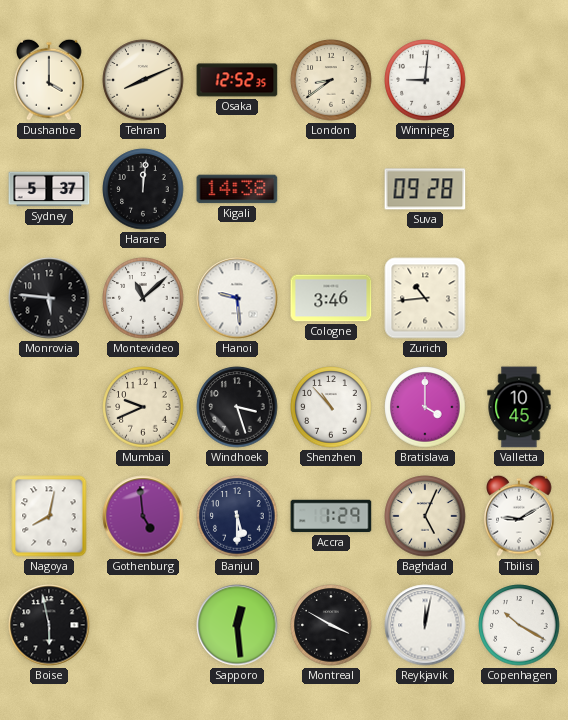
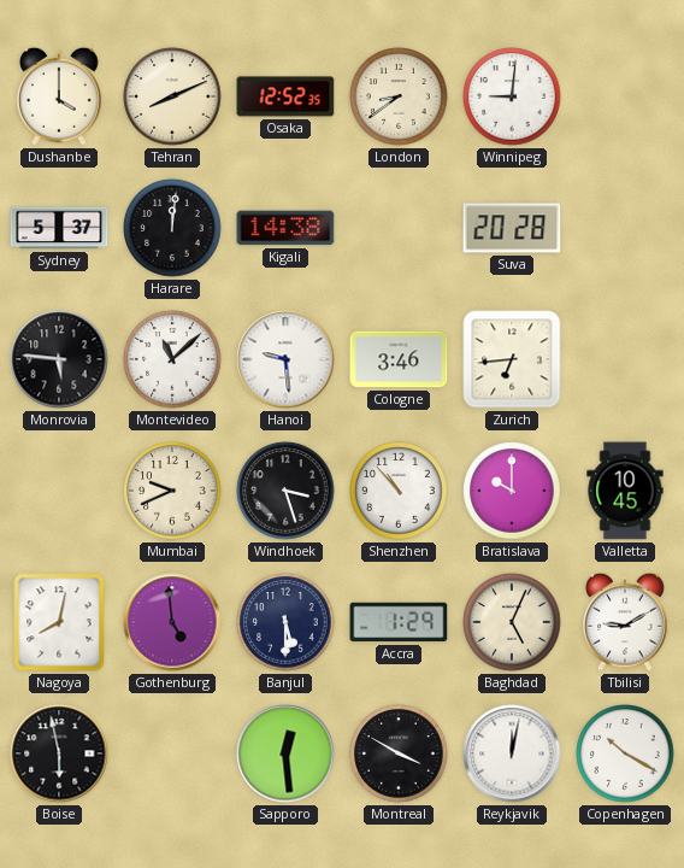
Suva: 09:28 -> 20:28
Zurich: 10:44 -> 6:44
Bratislava: 4:00 -> 10:00
